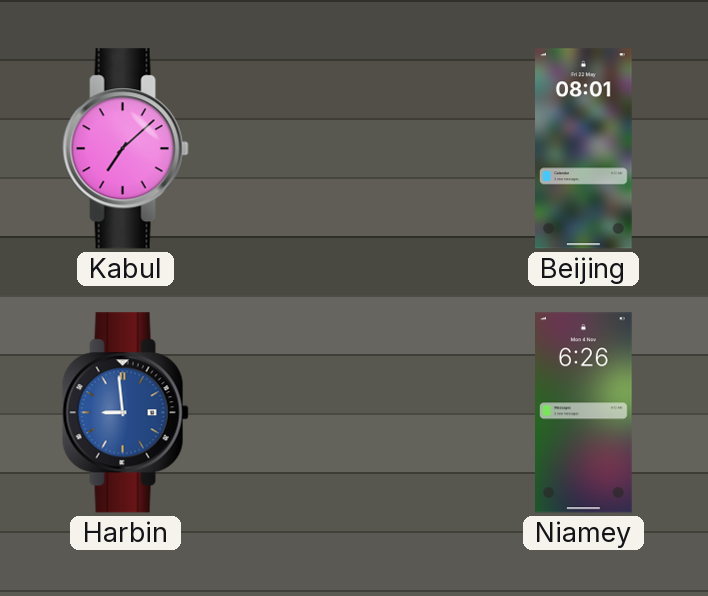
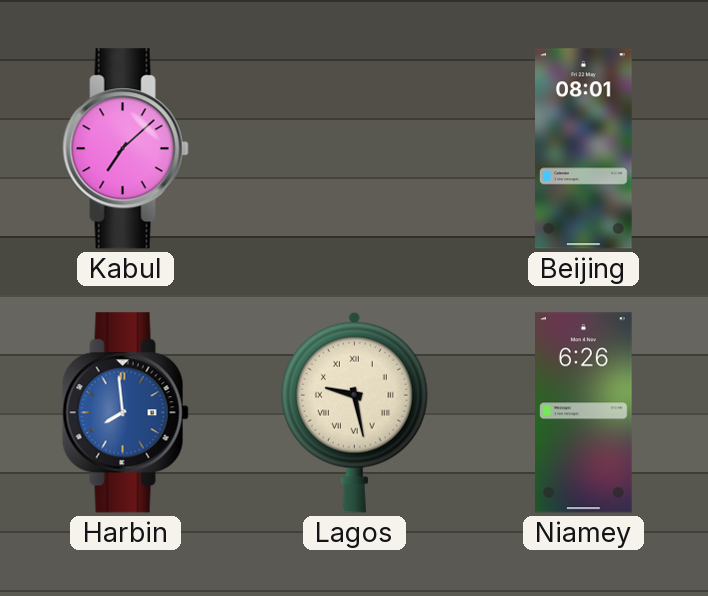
Harbin: 8:59 -> 7:59
Lagos: none -> 9:28
